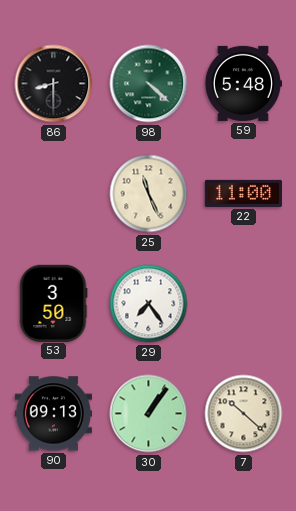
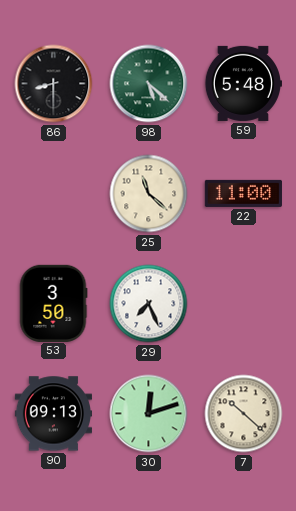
98: 4:22 -> 5:22
25: 11:26 -> 11:22
29: 7:24 -> 7:26
30: 1:06 -> 12:12
